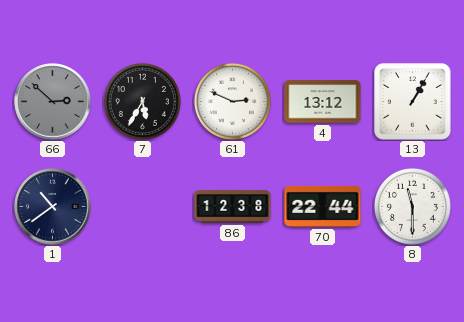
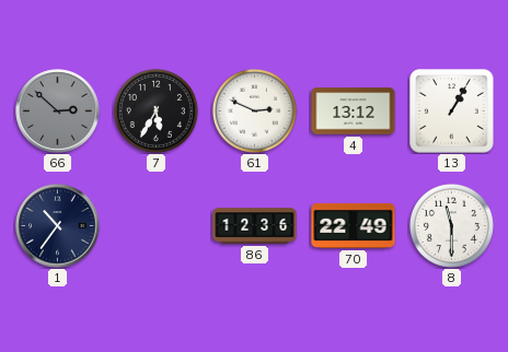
1: 10:39 -> 10:36
86: 12:38 -> 12:36
70: 22:44 -> 22:49
